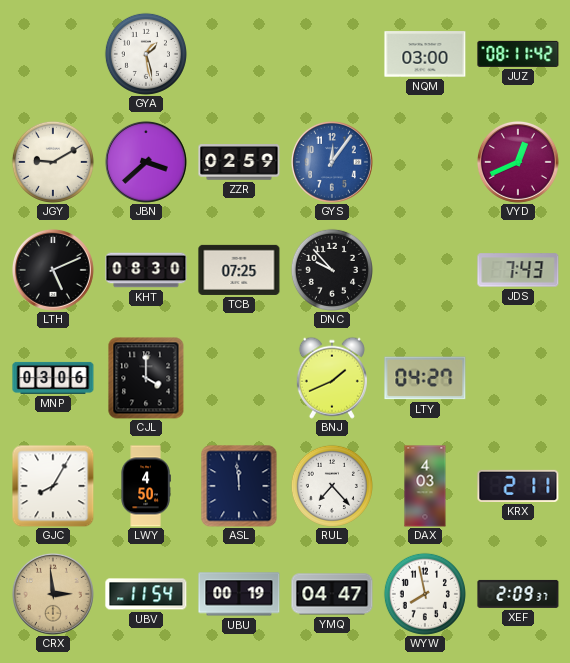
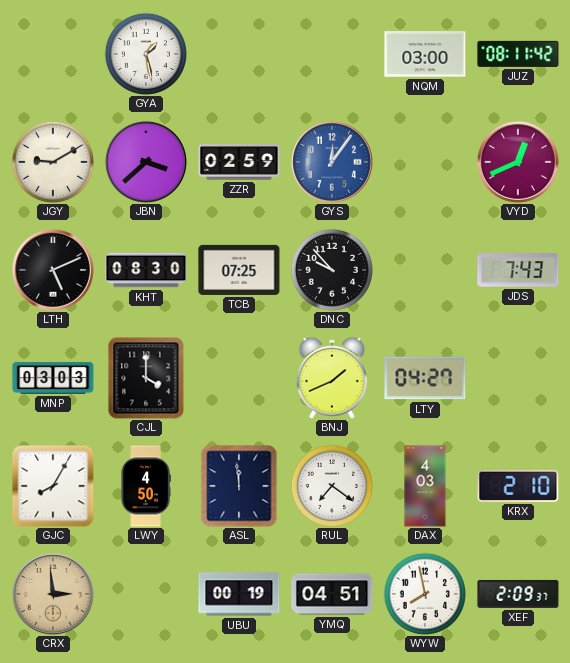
MNP: 03:06 -> 03:03
RUL: 7:23 -> 7:21
KRX: 2:11 -> 2:10
UBV: 11:54 -> none
YMQ: 04:47 -> 04:51
